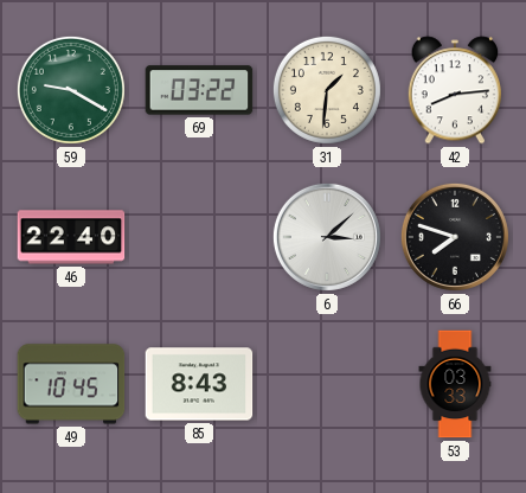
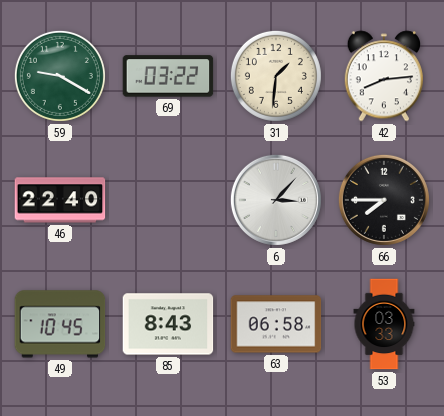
6: 3:08 -> 3:07
66: 7:48 -> 7:45
63: none -> 06:58
